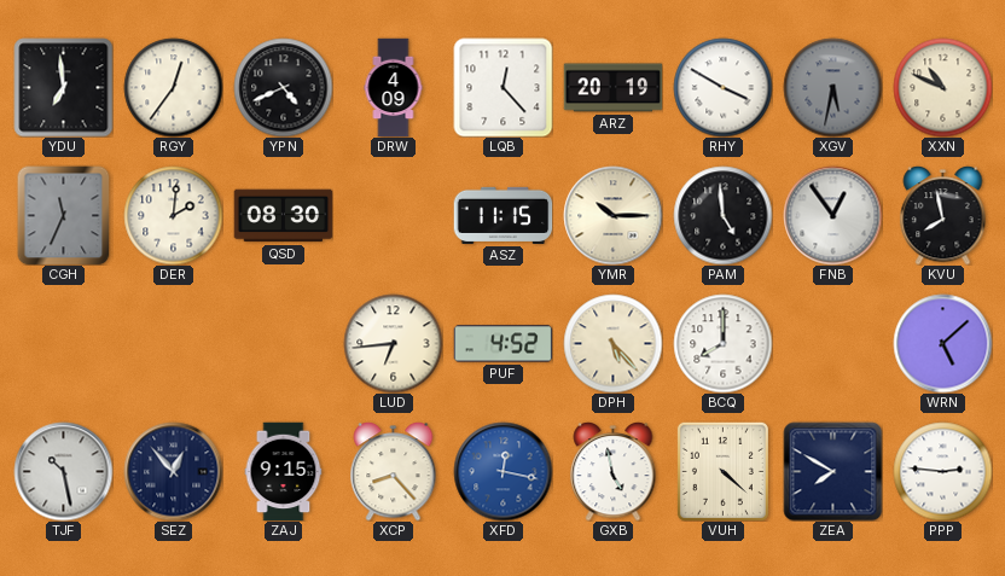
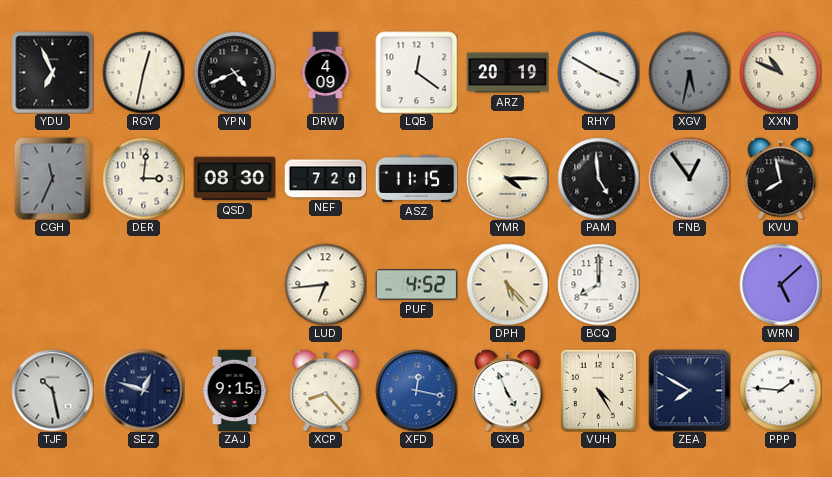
YDU: 6:59 -> 6:56
RGY: 12:36 -> 12:32
LQB: 12:23 -> 12:21
DER: 2:01 -> 3:01
NEF: none -> 7:20
YMR: 10:15 -> 4:15
SEZ: 12:53 -> 12:48
GXB: 4:58 -> 4:56
VUH: 4:22 -> 4:25
PPP: 2:46 -> 1:46
